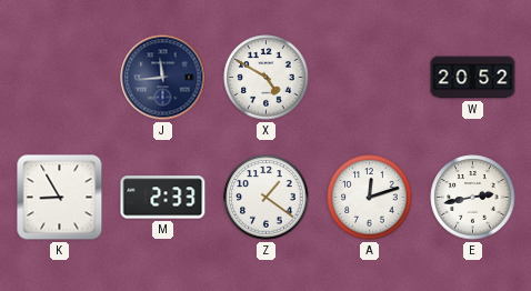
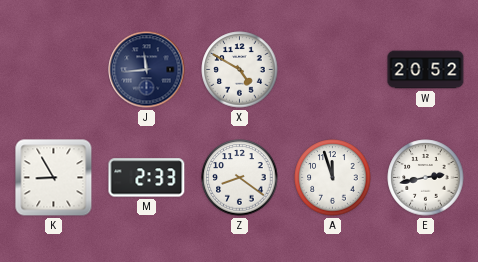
Z: 1:21 -> 8:21
A: 12:12 -> 11:57
